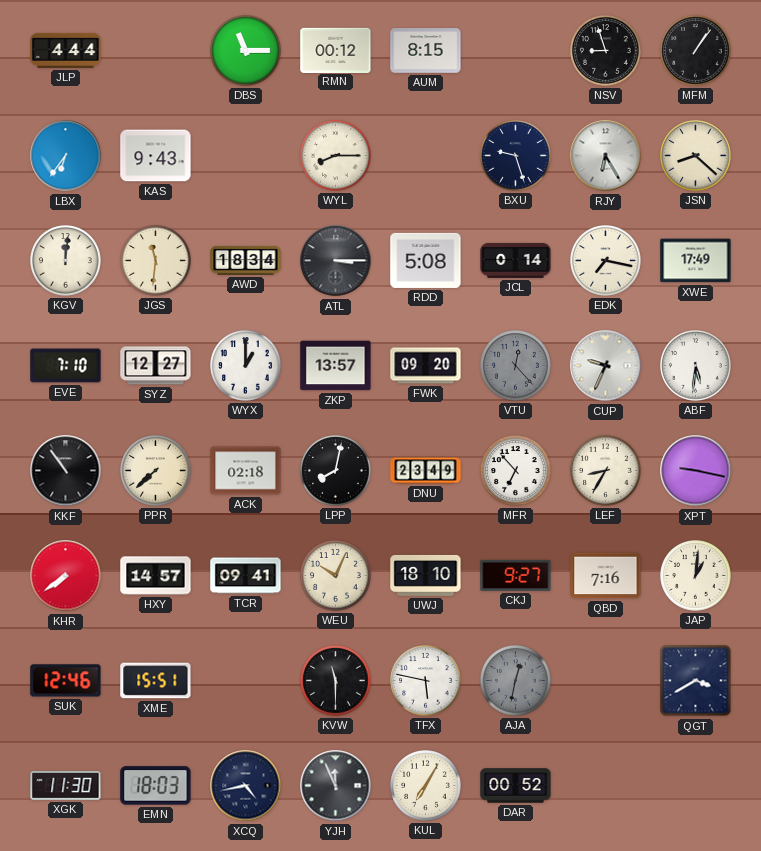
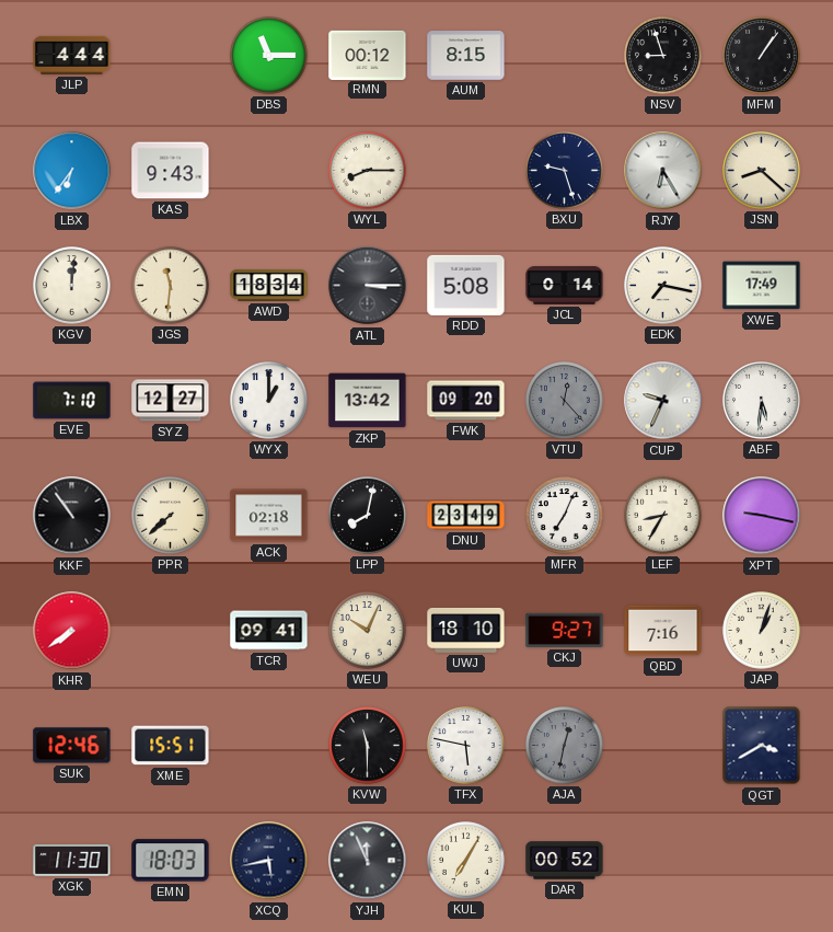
ZKP: 13:57 -> 13:42
MFR: 6:53 -> 7:04
HXY: 14:57 -> none
JAP: 1:01 -> 1:03
XCQ: 4:43 -> 5:43
